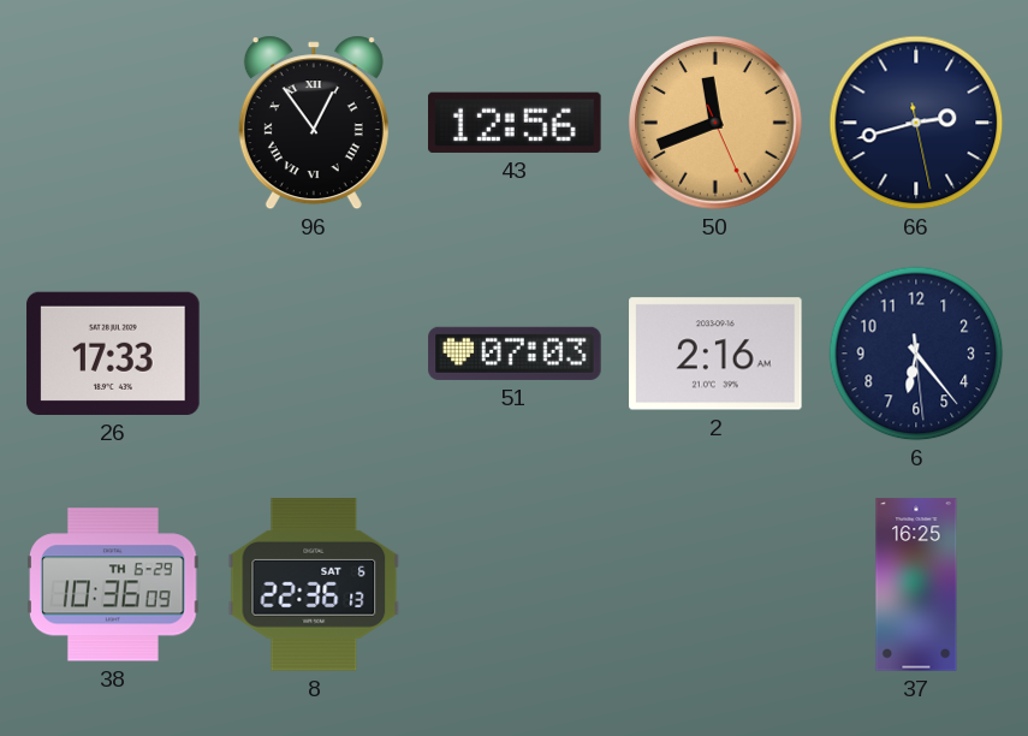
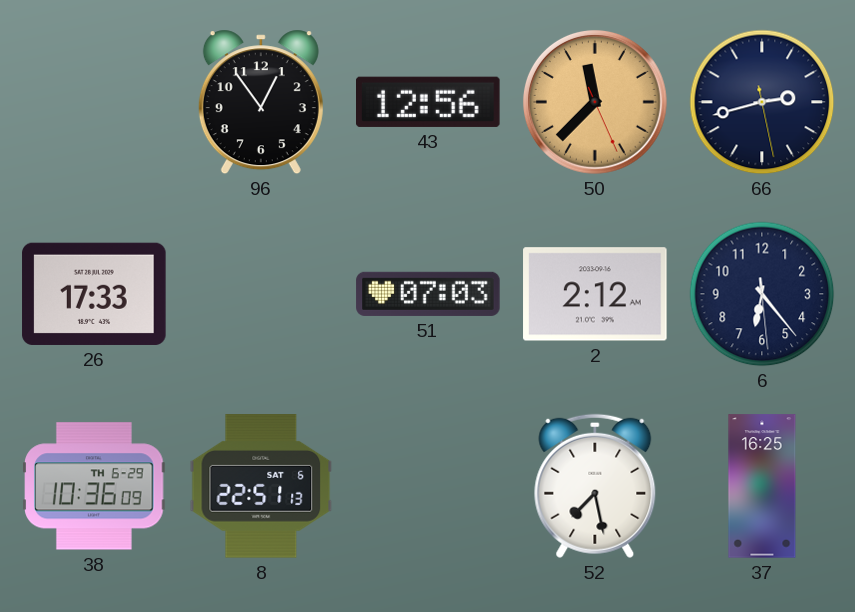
96 numerals: Roman -> Arabic
50: 11:41 -> 11:37
2: 2:16 -> 2:12
8: 22:36 -> 22:51
52: none -> 7:28
